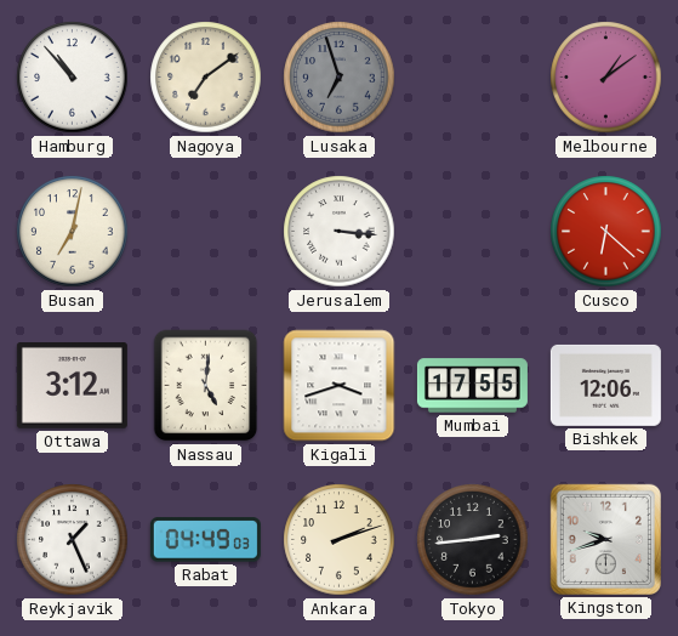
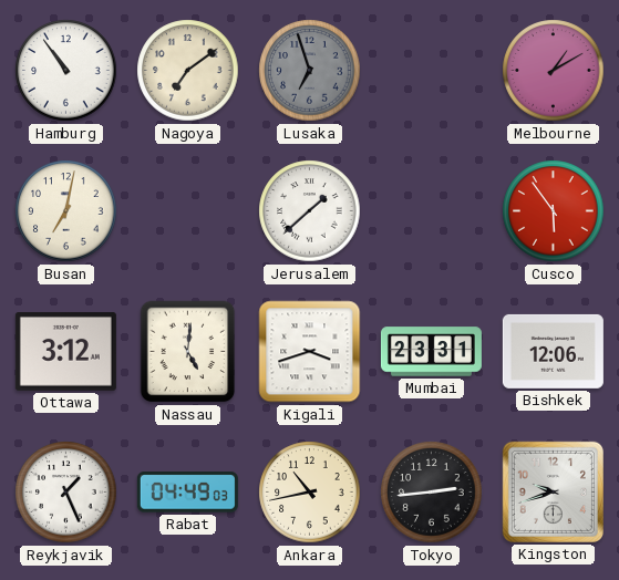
Hamburg: 10:53 -> 10:54
Melbourne: 1:09 -> 1:10
Jerusalem: 3:16 -> 1:38
Cusco: 6:22 -> 5:54
Mumbai: 17:55 -> 23:31
Ankara: 2:12 -> 10:43
